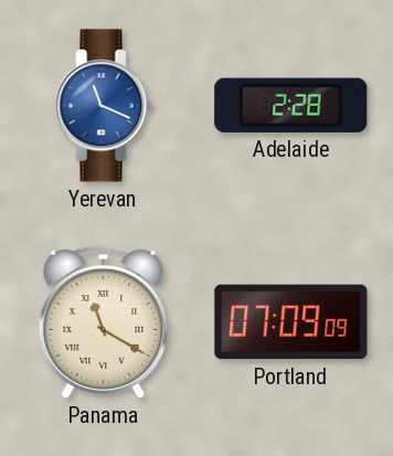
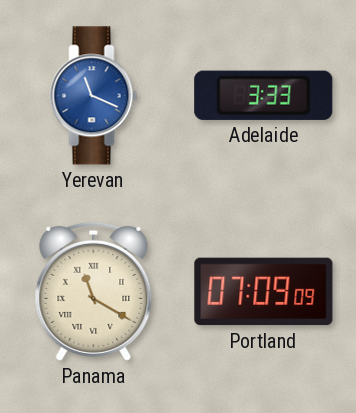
Adelaide: 2:28 -> 3:33
